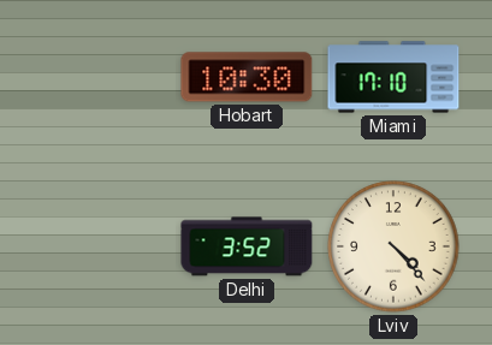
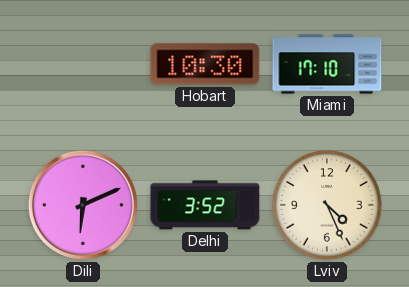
Dili: none -> 6:11
Lviv: 4:23 -> 4:26
